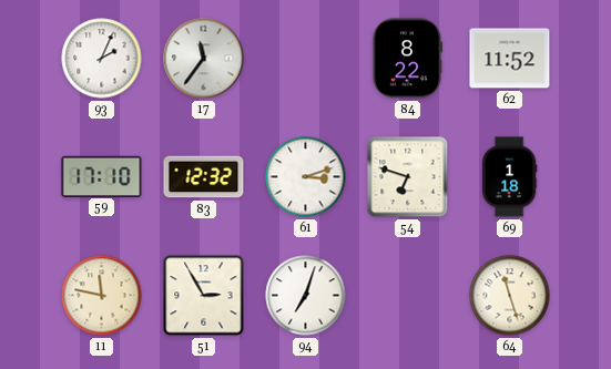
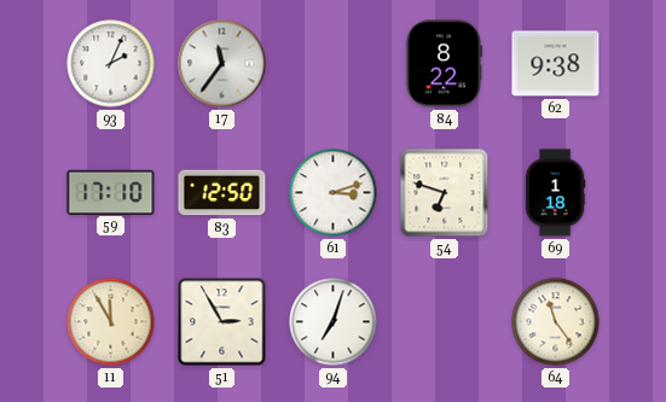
62: 11:52 -> 9:38
83: 12:32 -> 12:50
11: 11:47 -> 11:55
64: 11:27 -> 11:24
